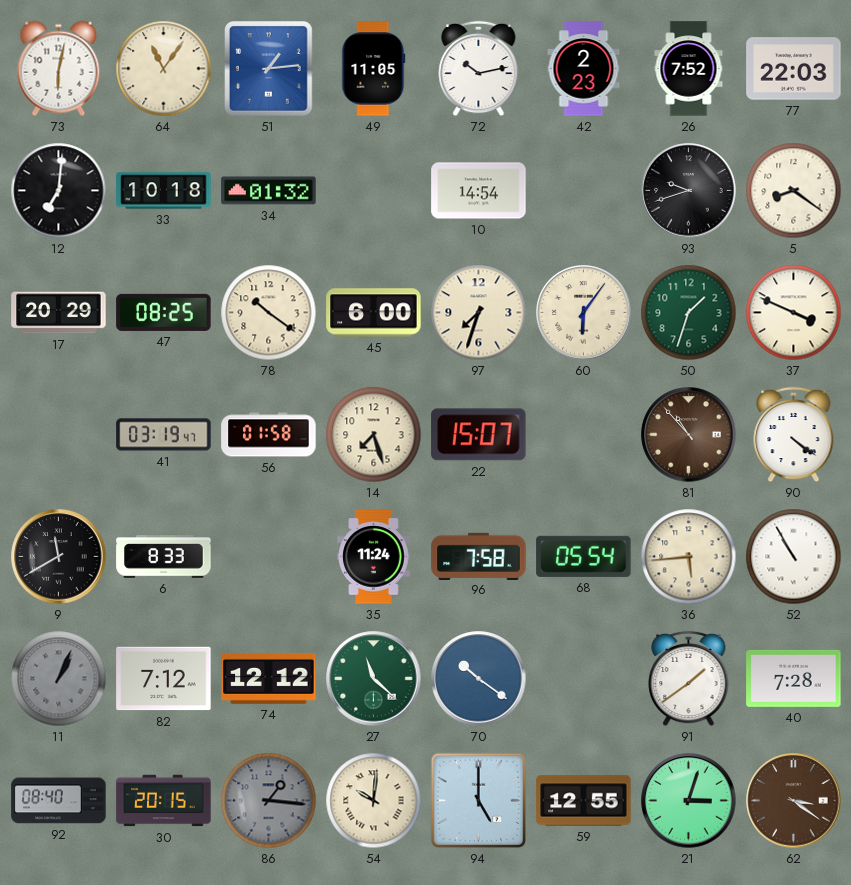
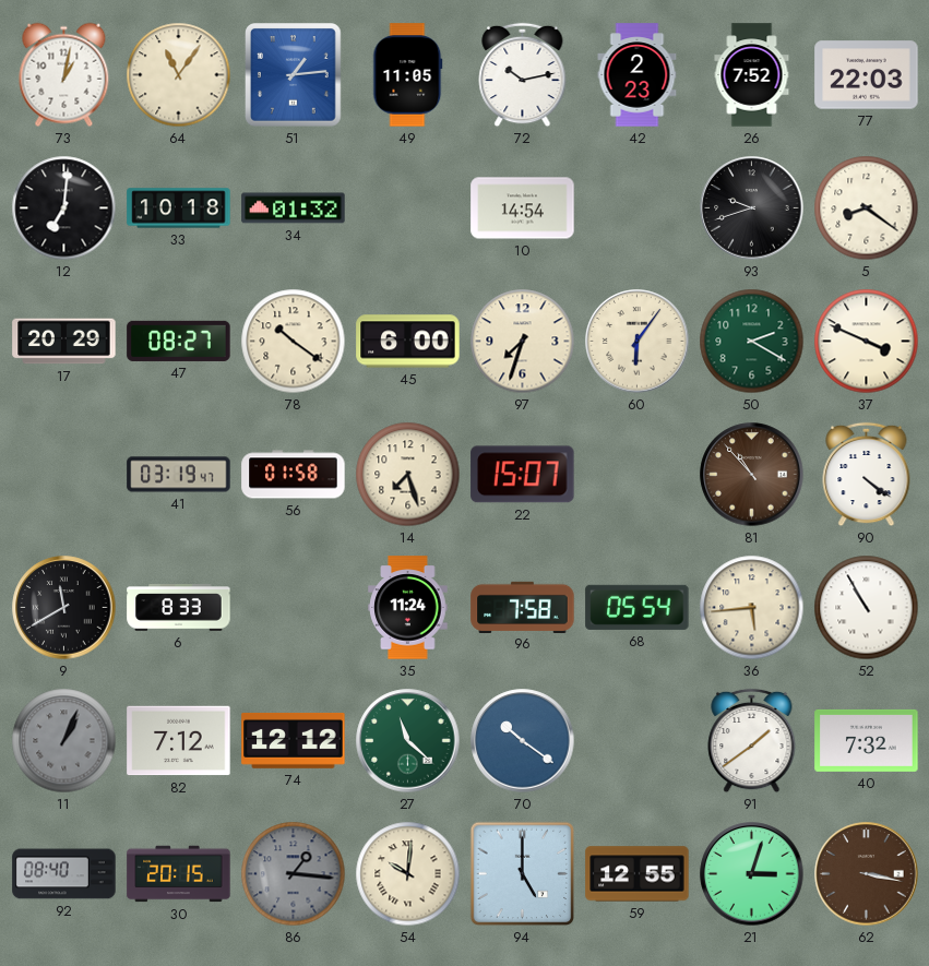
73: 6:02 -> 1:02
47: 08:25 -> 08:27
50: 1:33 -> 2:20
40: 7:28 -> 7:32
62: 3:21 -> 3:17
